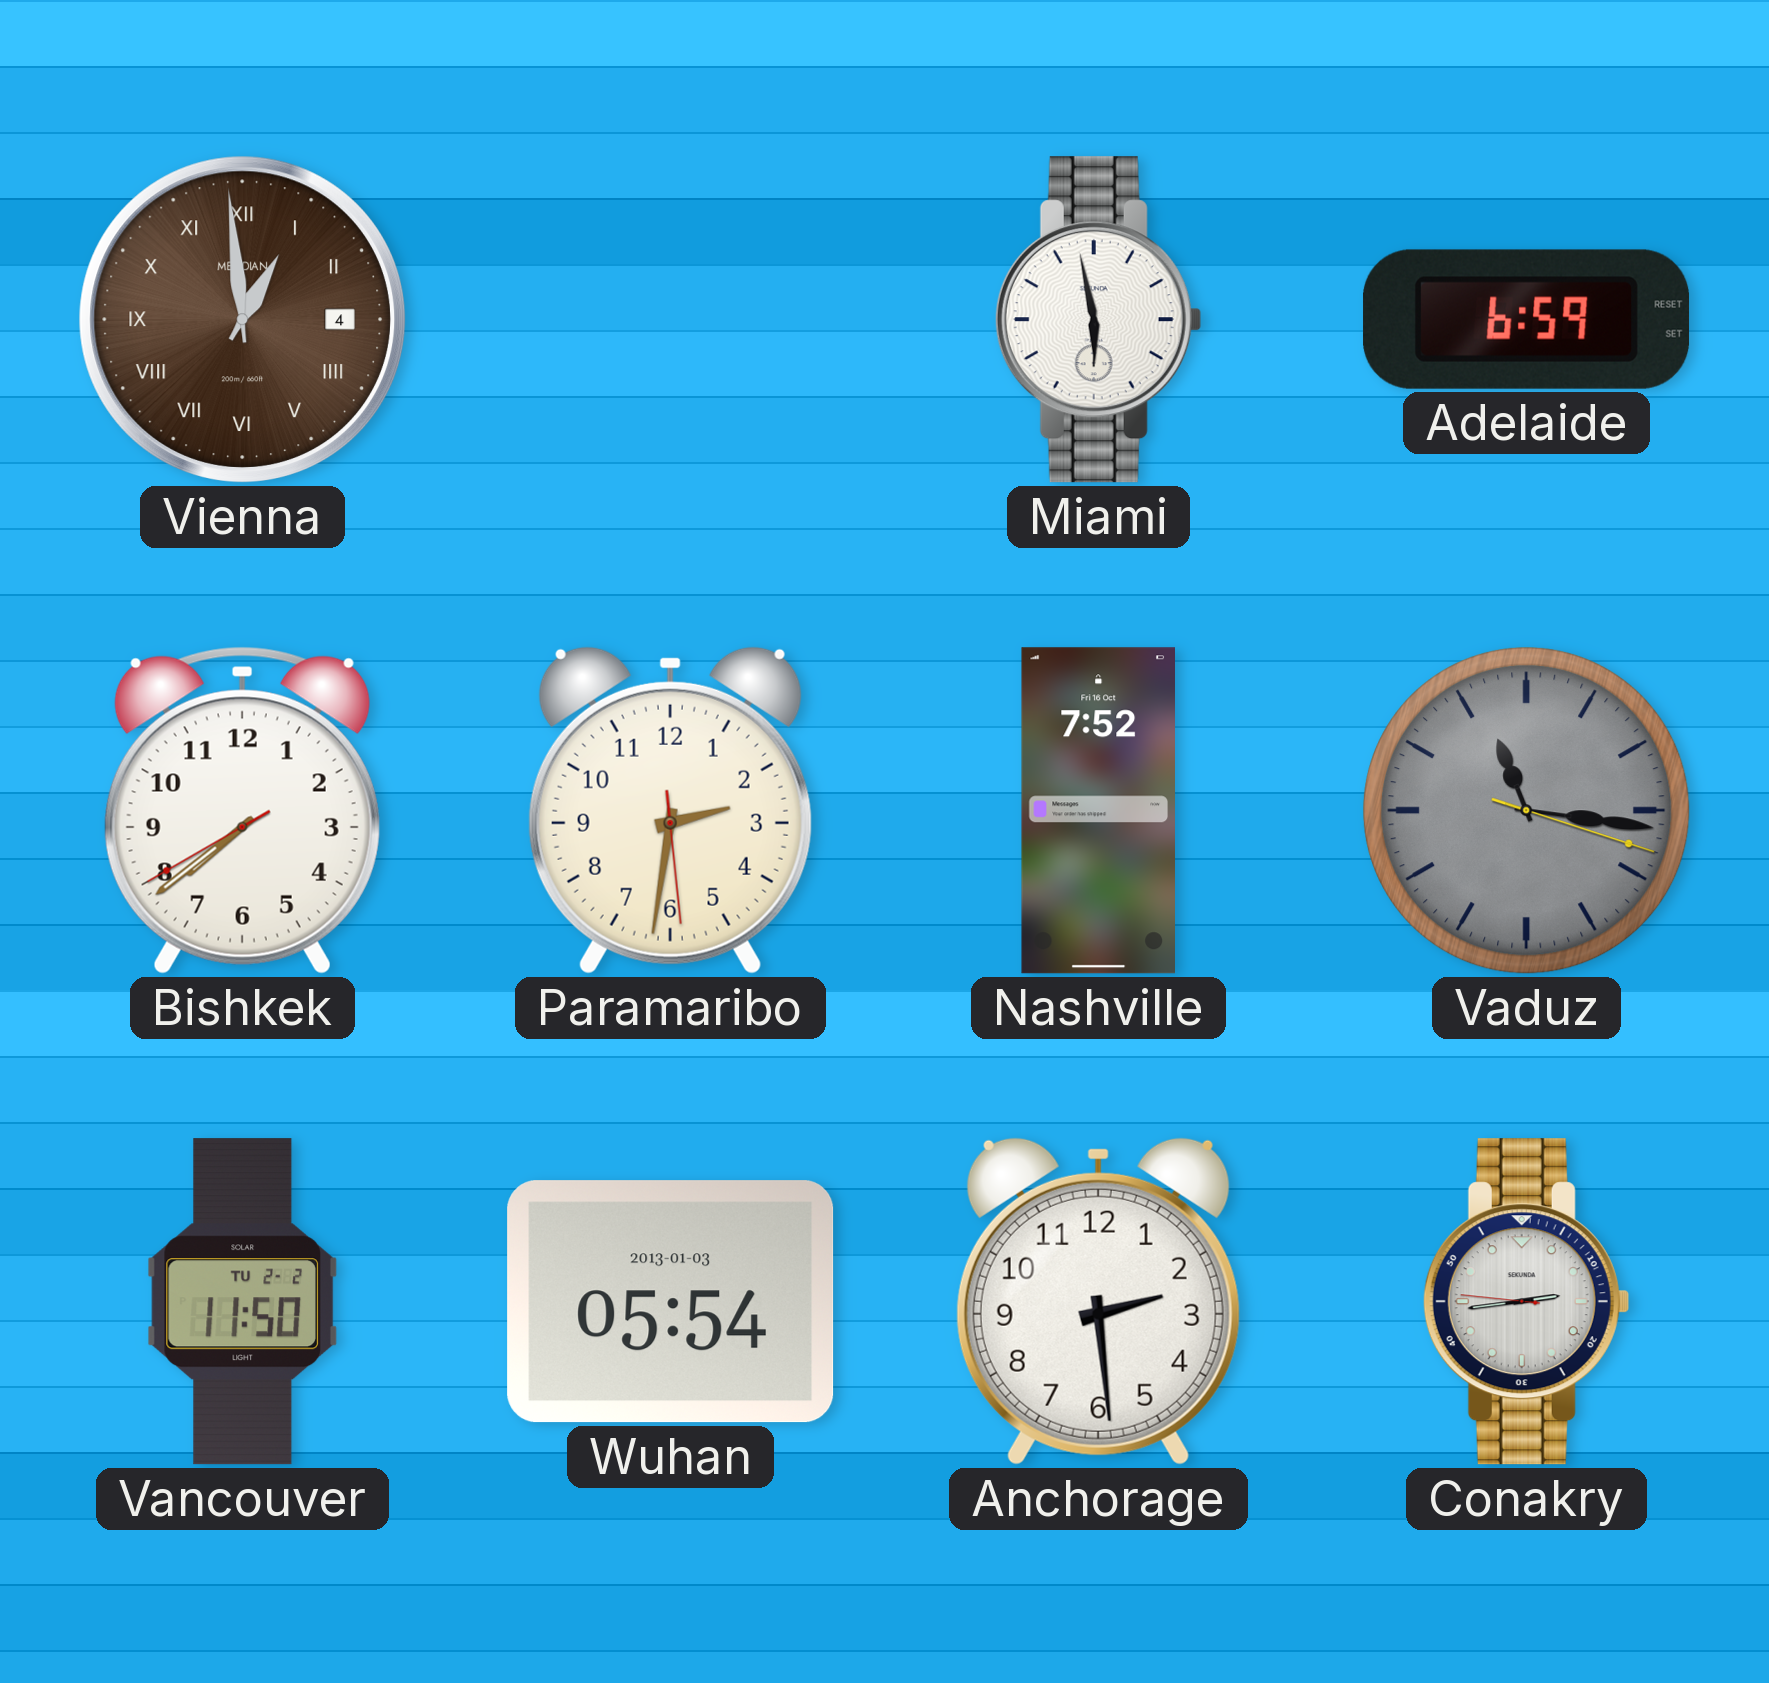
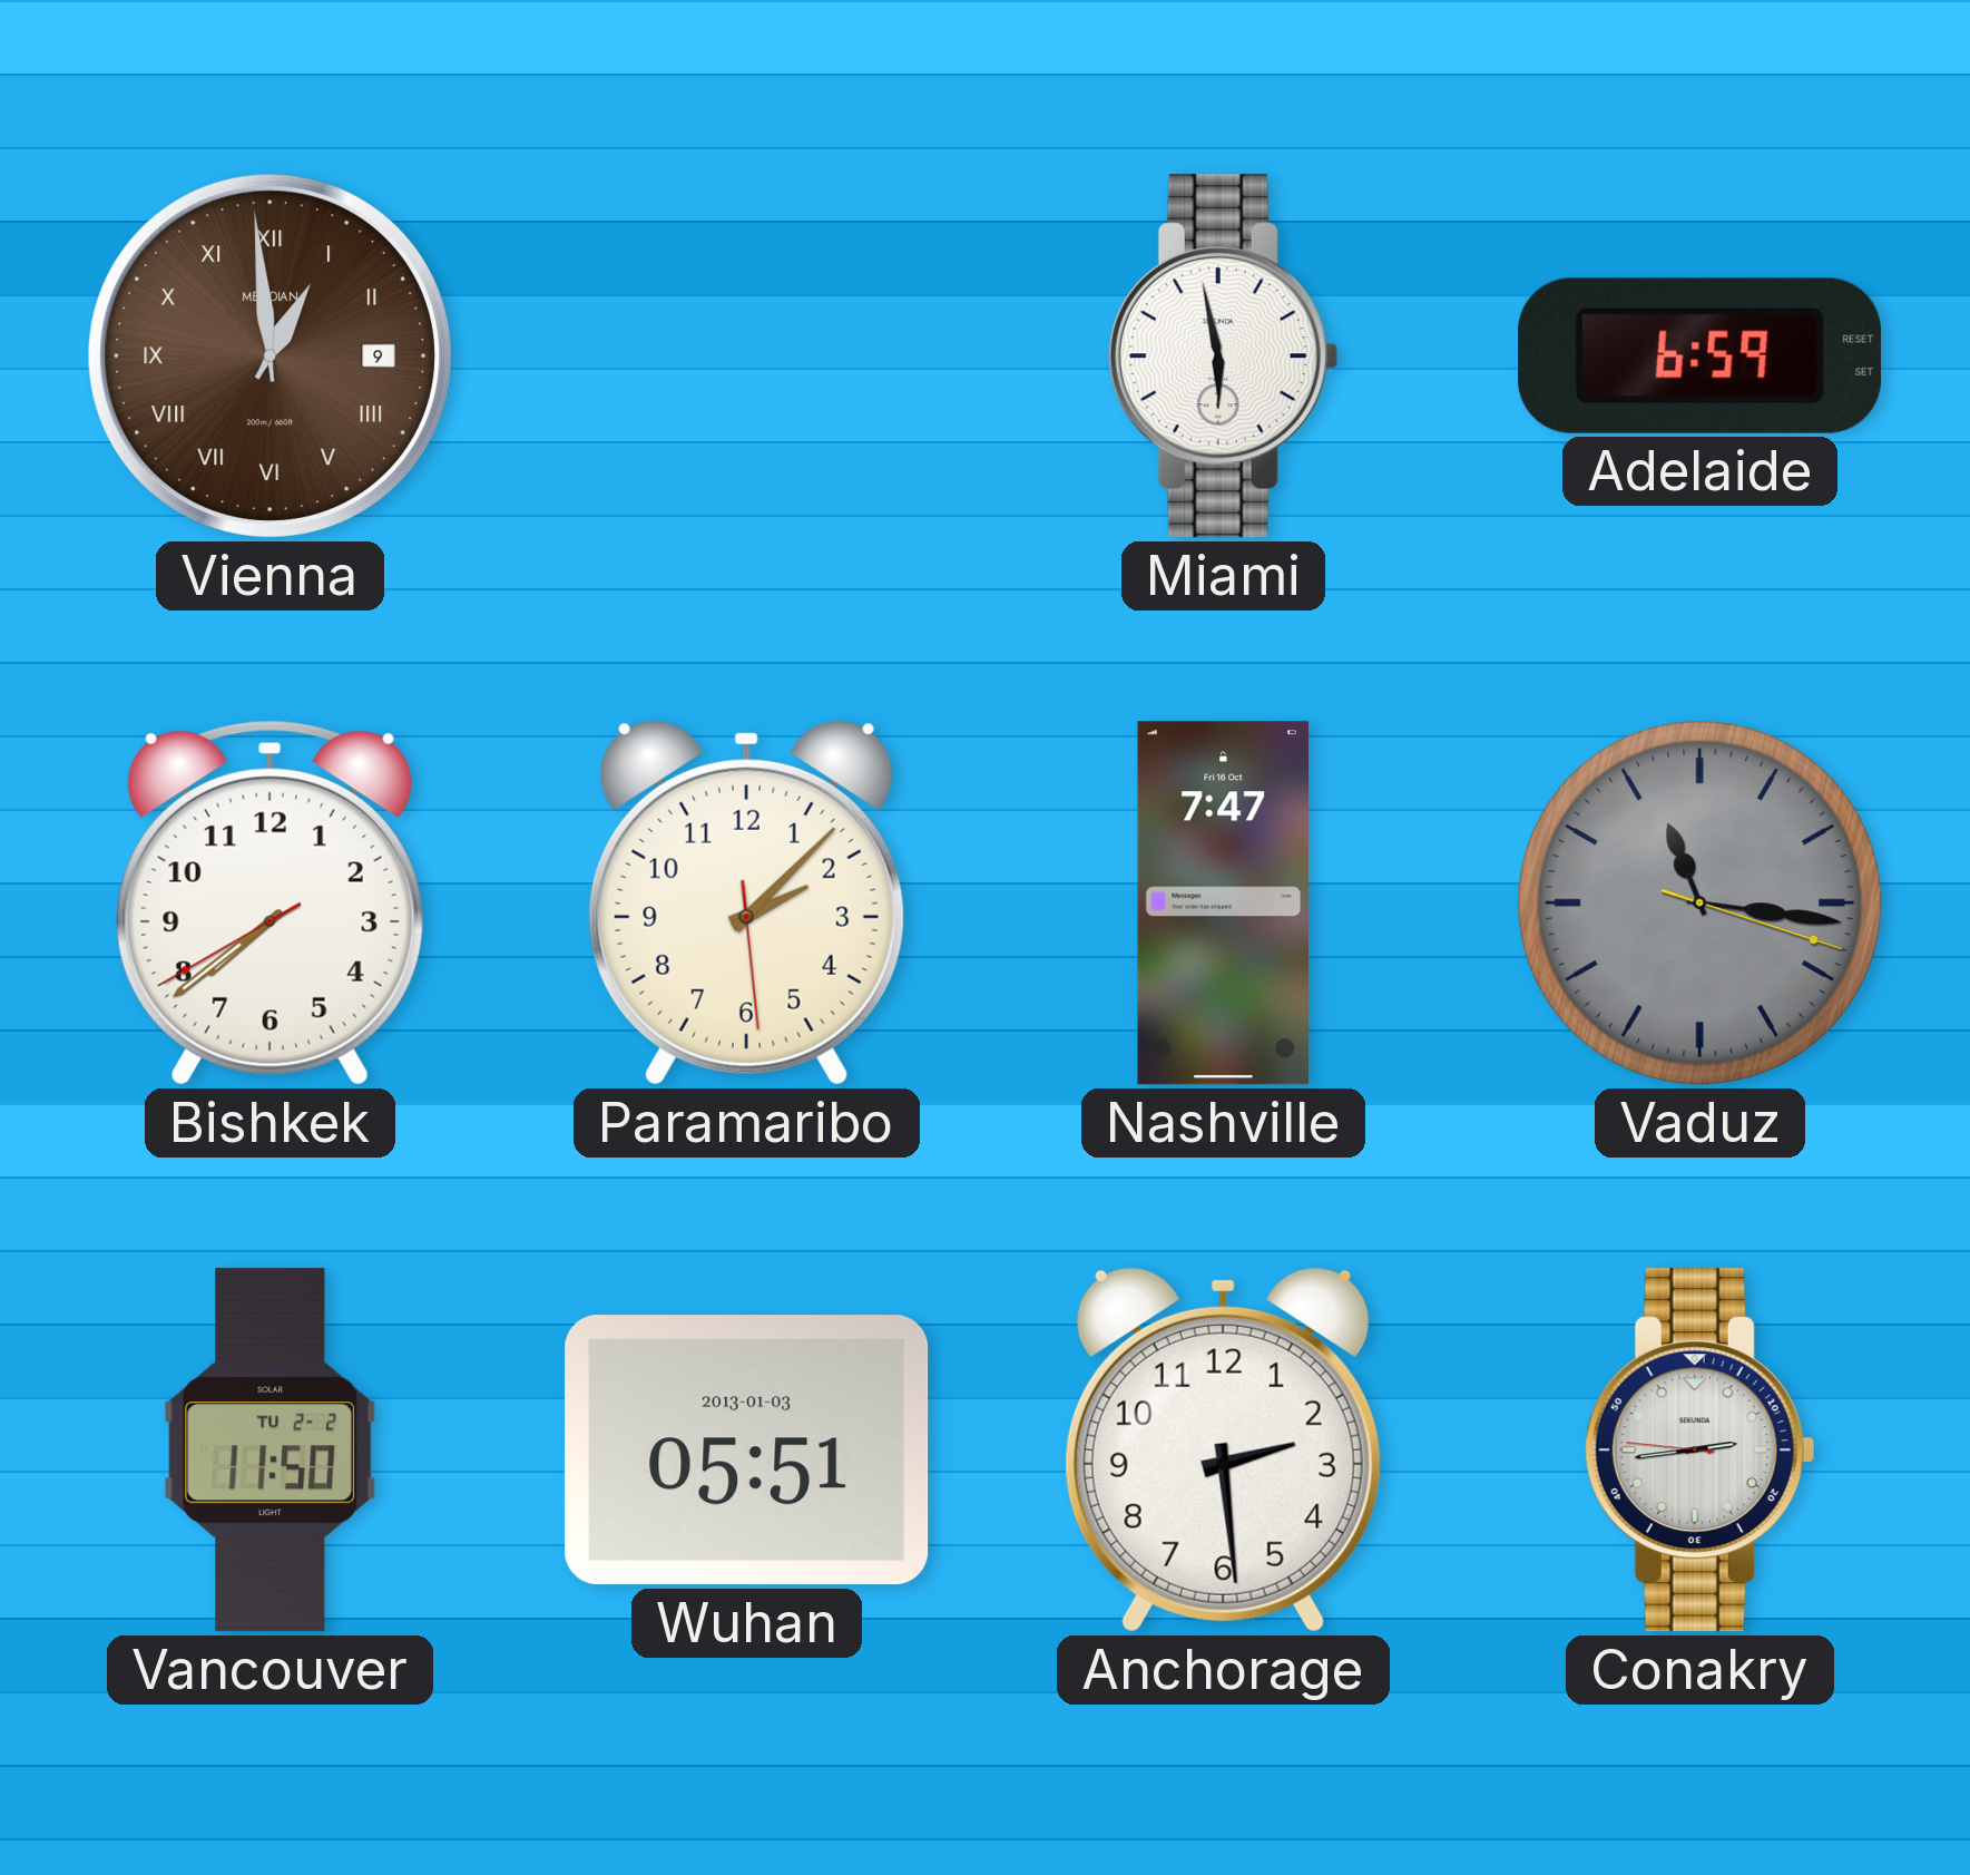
Vienna date: 4 -> 9
Paramaribo: 2:31 -> 2:07
Nashville: 7:52 -> 7:47
Wuhan: 05:54 -> 05:51
